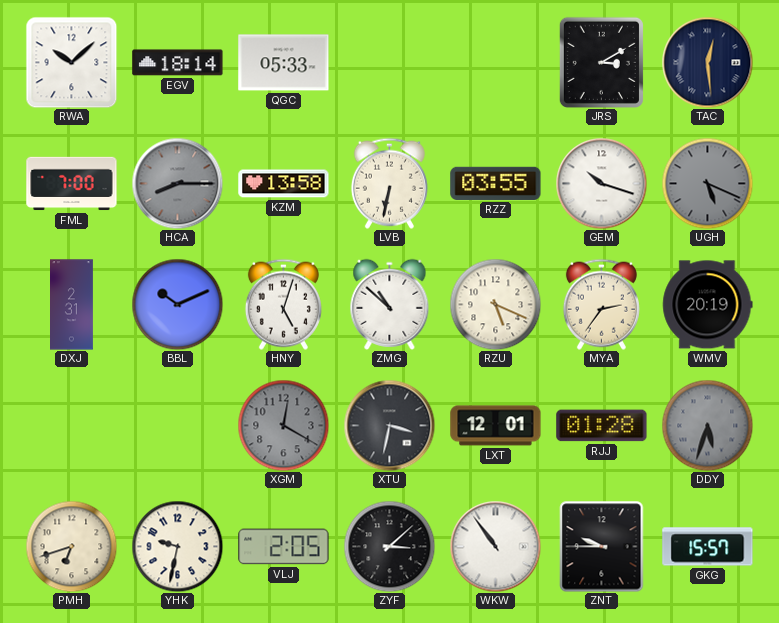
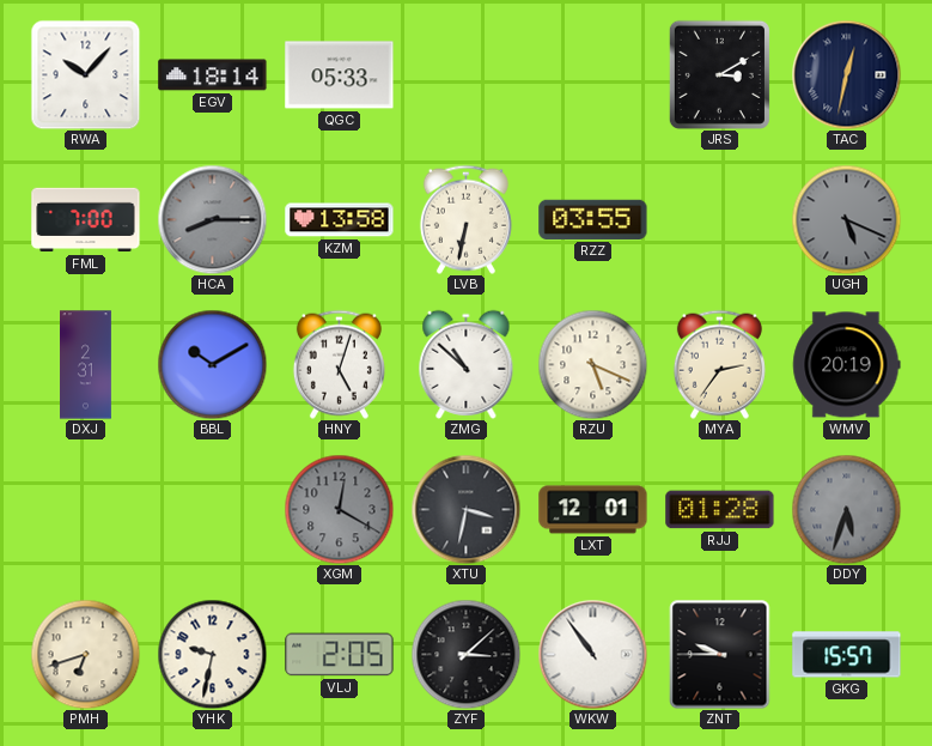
RWA: 10:08 -> 10:07
TAC: 12:29 -> 12:32
GEM: 10:18 -> none
BBL: 10:11 -> 10:10
